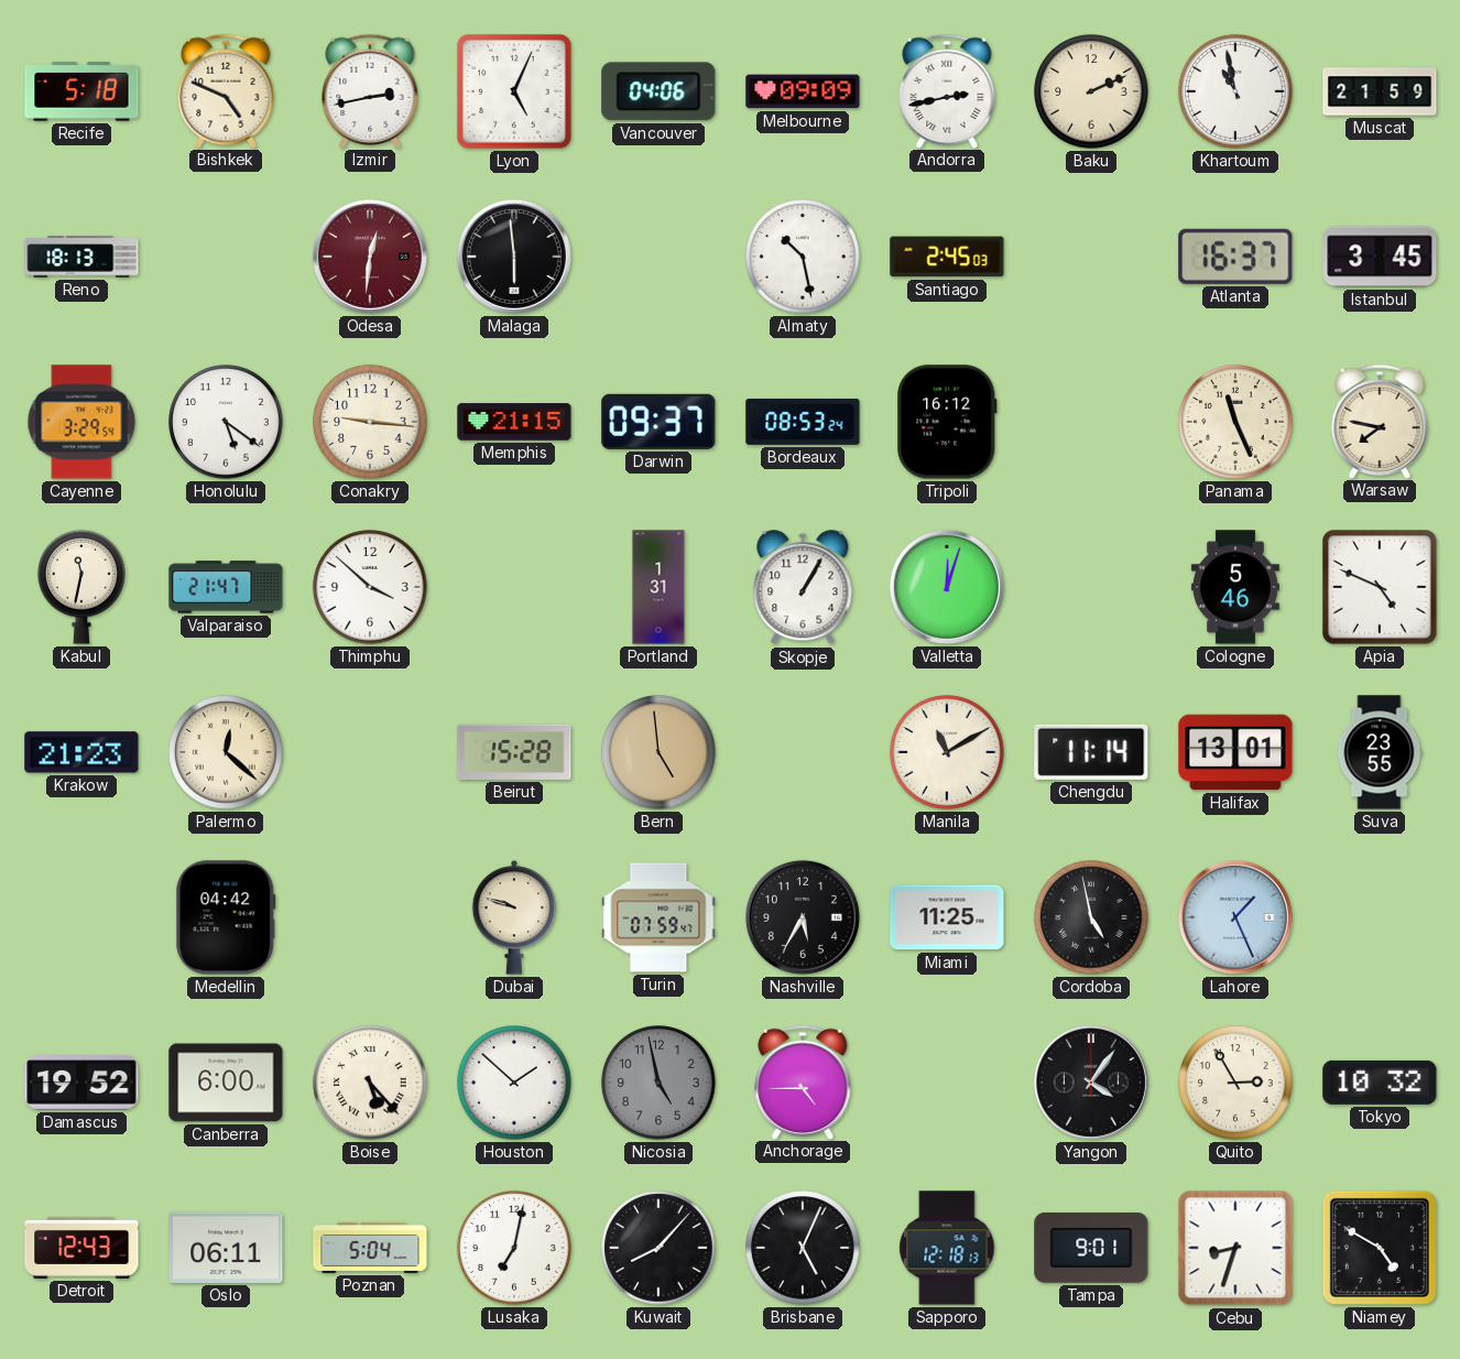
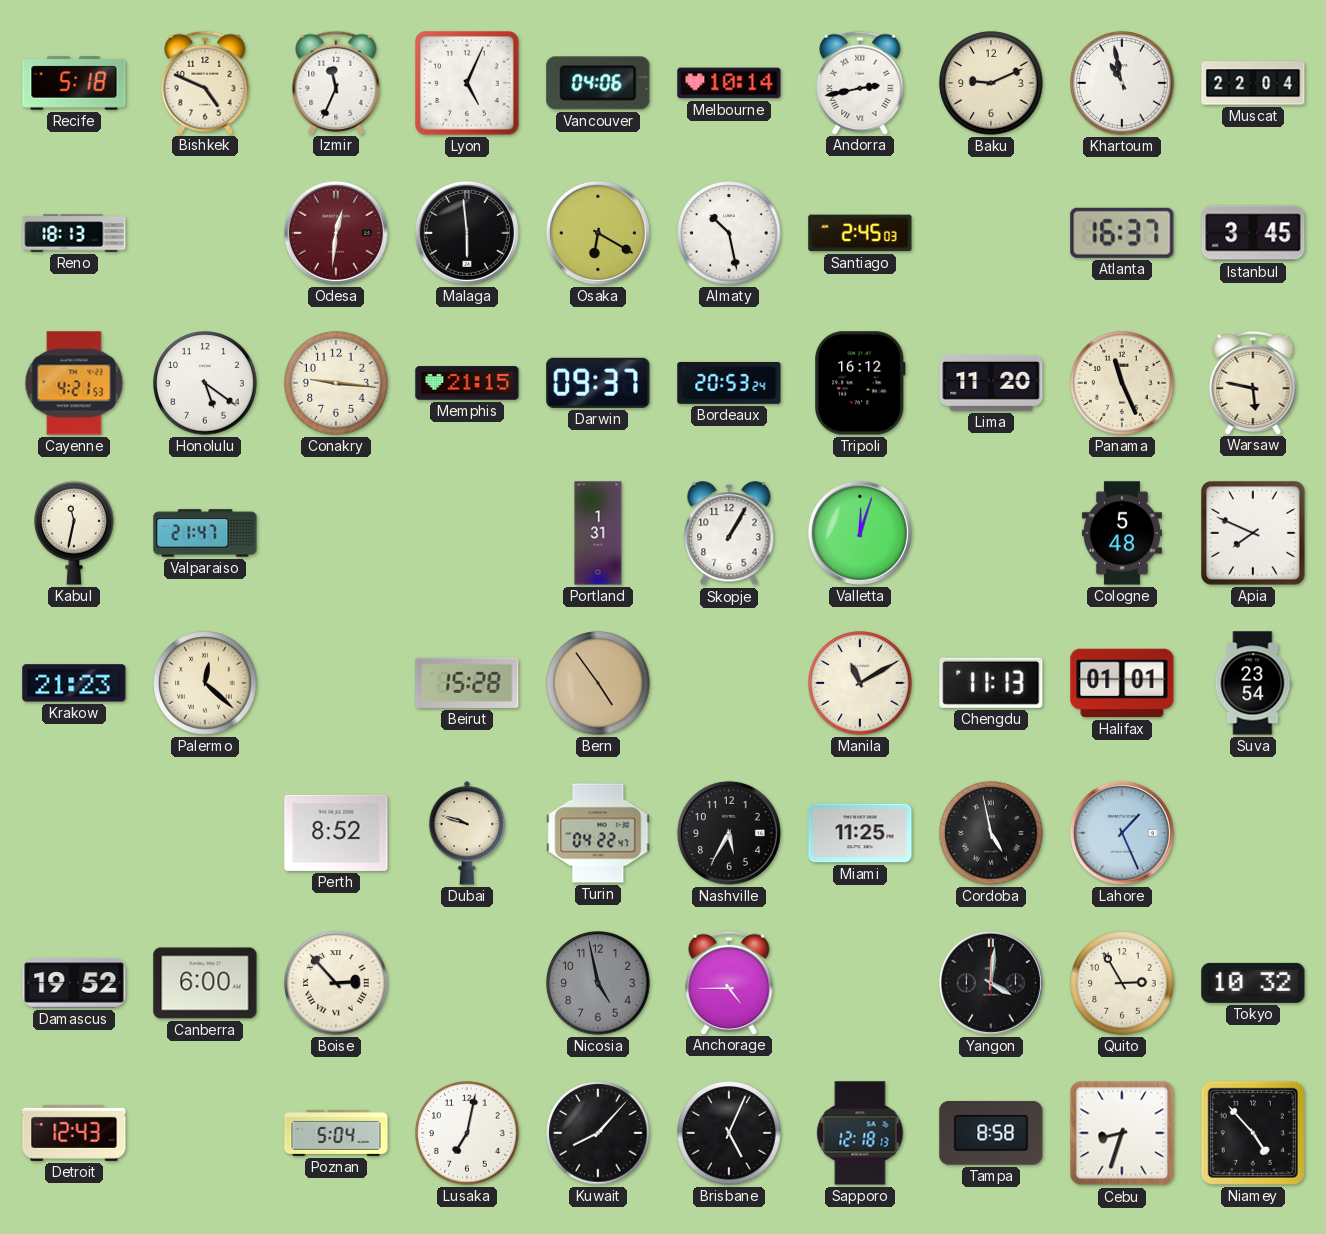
Izmir: 2:43 -> 11:34
Melbourne: 09:09 -> 10:14
Baku: 2:11 -> 9:11
Muscat: 21:59 -> 22:04
Osaka: none -> 6:20
Cayenne: 3:29 -> 4:21
Bordeaux: 08:53 -> 20:53
Lima: none -> 11:20
Warsaw: 7:47 -> 5:47
Thimphu: 3:52 -> none
Cologne: 5:46 -> 5:48
Apia: 4:49 -> 7:49
Bern: 4:59 -> 4:54
Chengdu: 11:14 -> 11:13
Halifax: 13:01 -> 01:01
Suva: 23:55 -> 23:54
Medellin: 04:42 -> none
Perth: none -> 8:52
Turin: 07:59 -> 04:22
Boise: 5:23 -> 2:53
Houston: 1:52 -> none
Yangon: 4:06 -> 4:01
Oslo: 06:11 -> none
Tampa: 9:01 -> 8:58
Niamey: 4:50 -> 4:53
